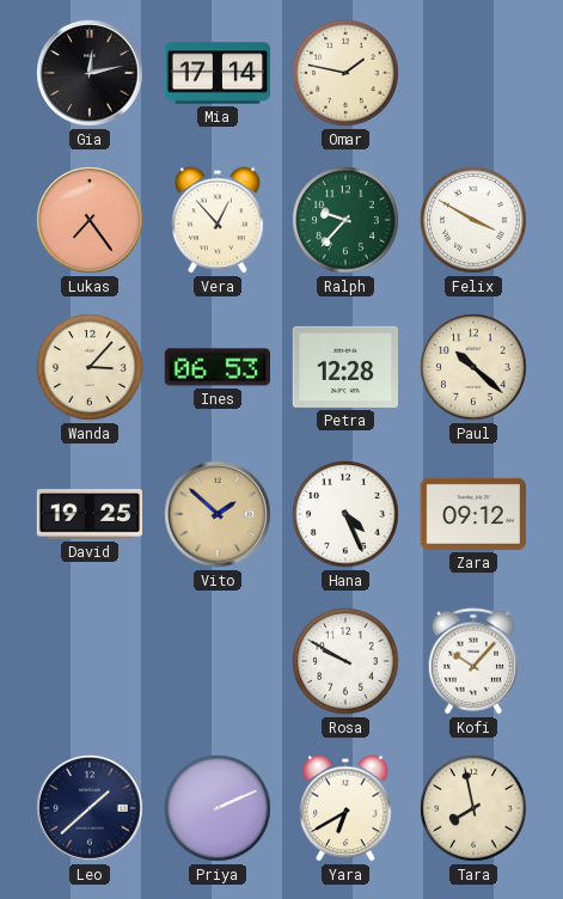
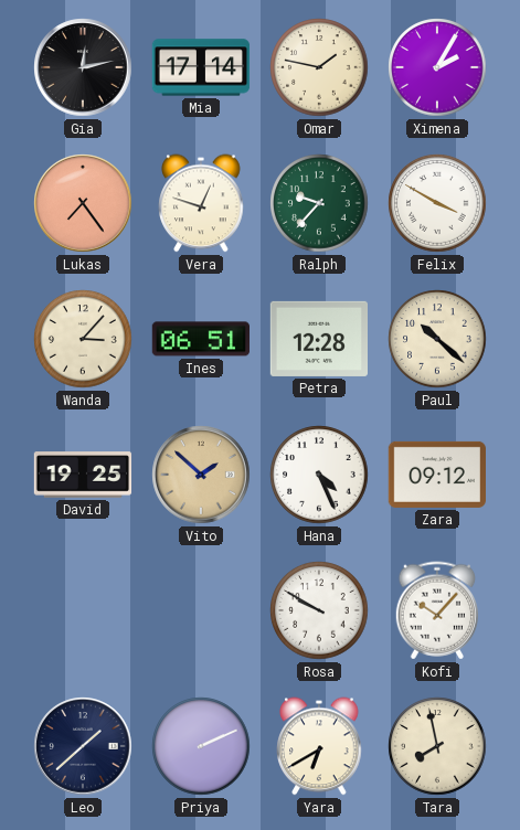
Ximena: none -> 2:05
Vera: 12:53 -> 12:48
Ines: 06:53 -> 06:51
